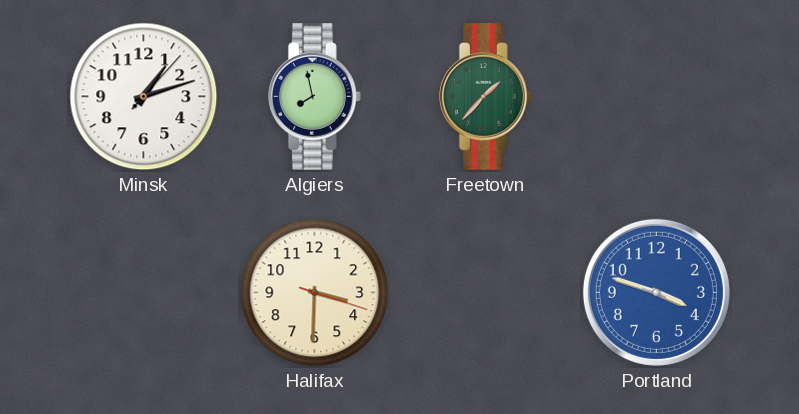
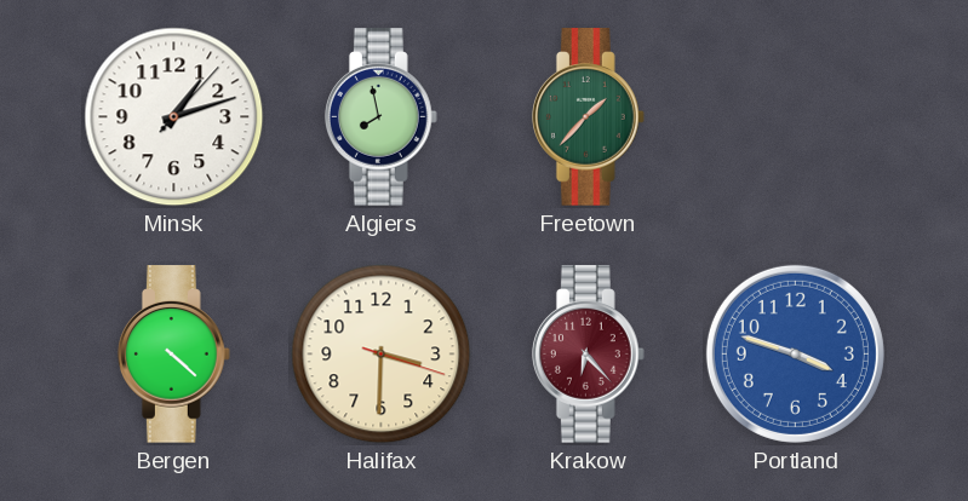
Bergen: none -> 4:22
Krakow: none -> 6:23
